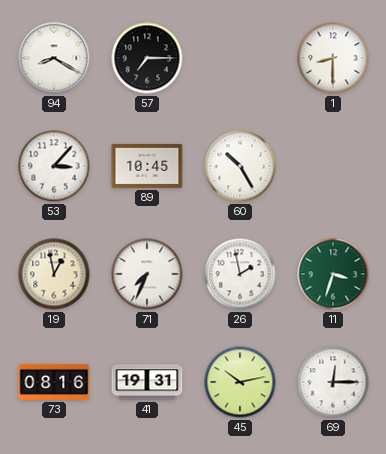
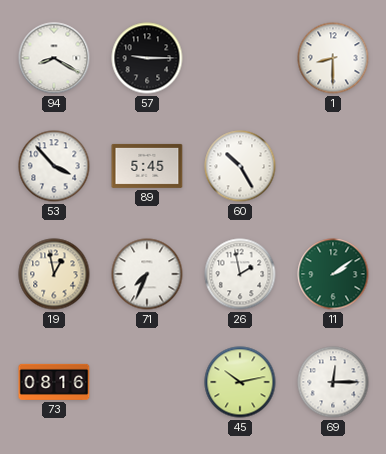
57: 7:15 -> 9:15
53: 3:07 -> 3:53
89: 10:45 -> 5:45
11: 3:33 -> 2:09
41: 19:31 -> none
